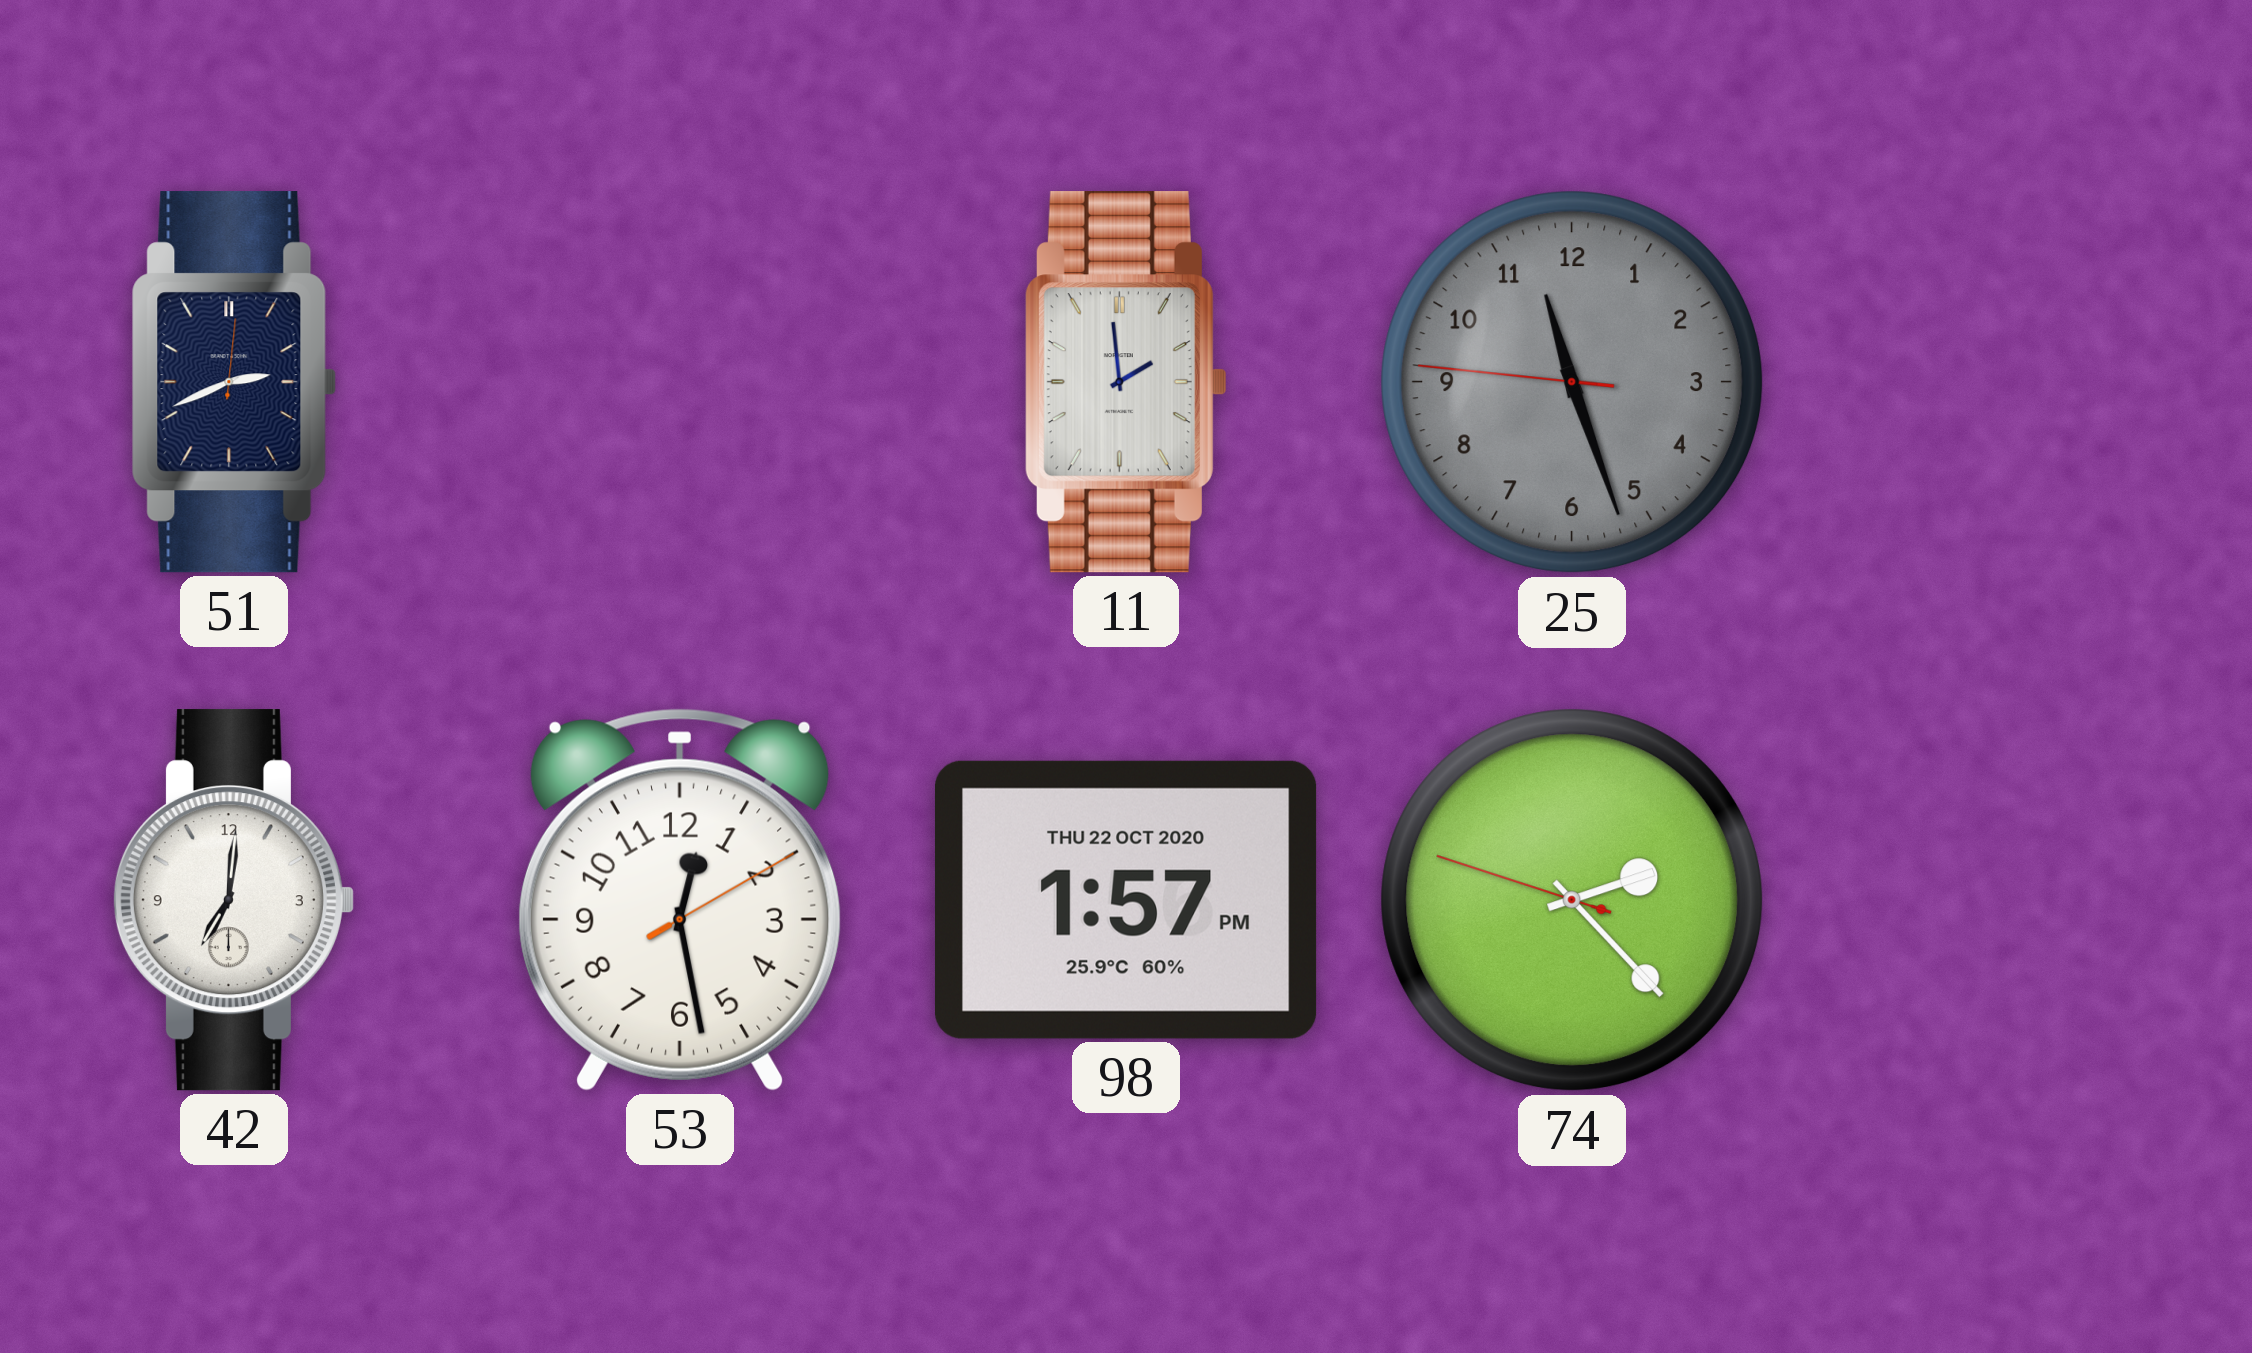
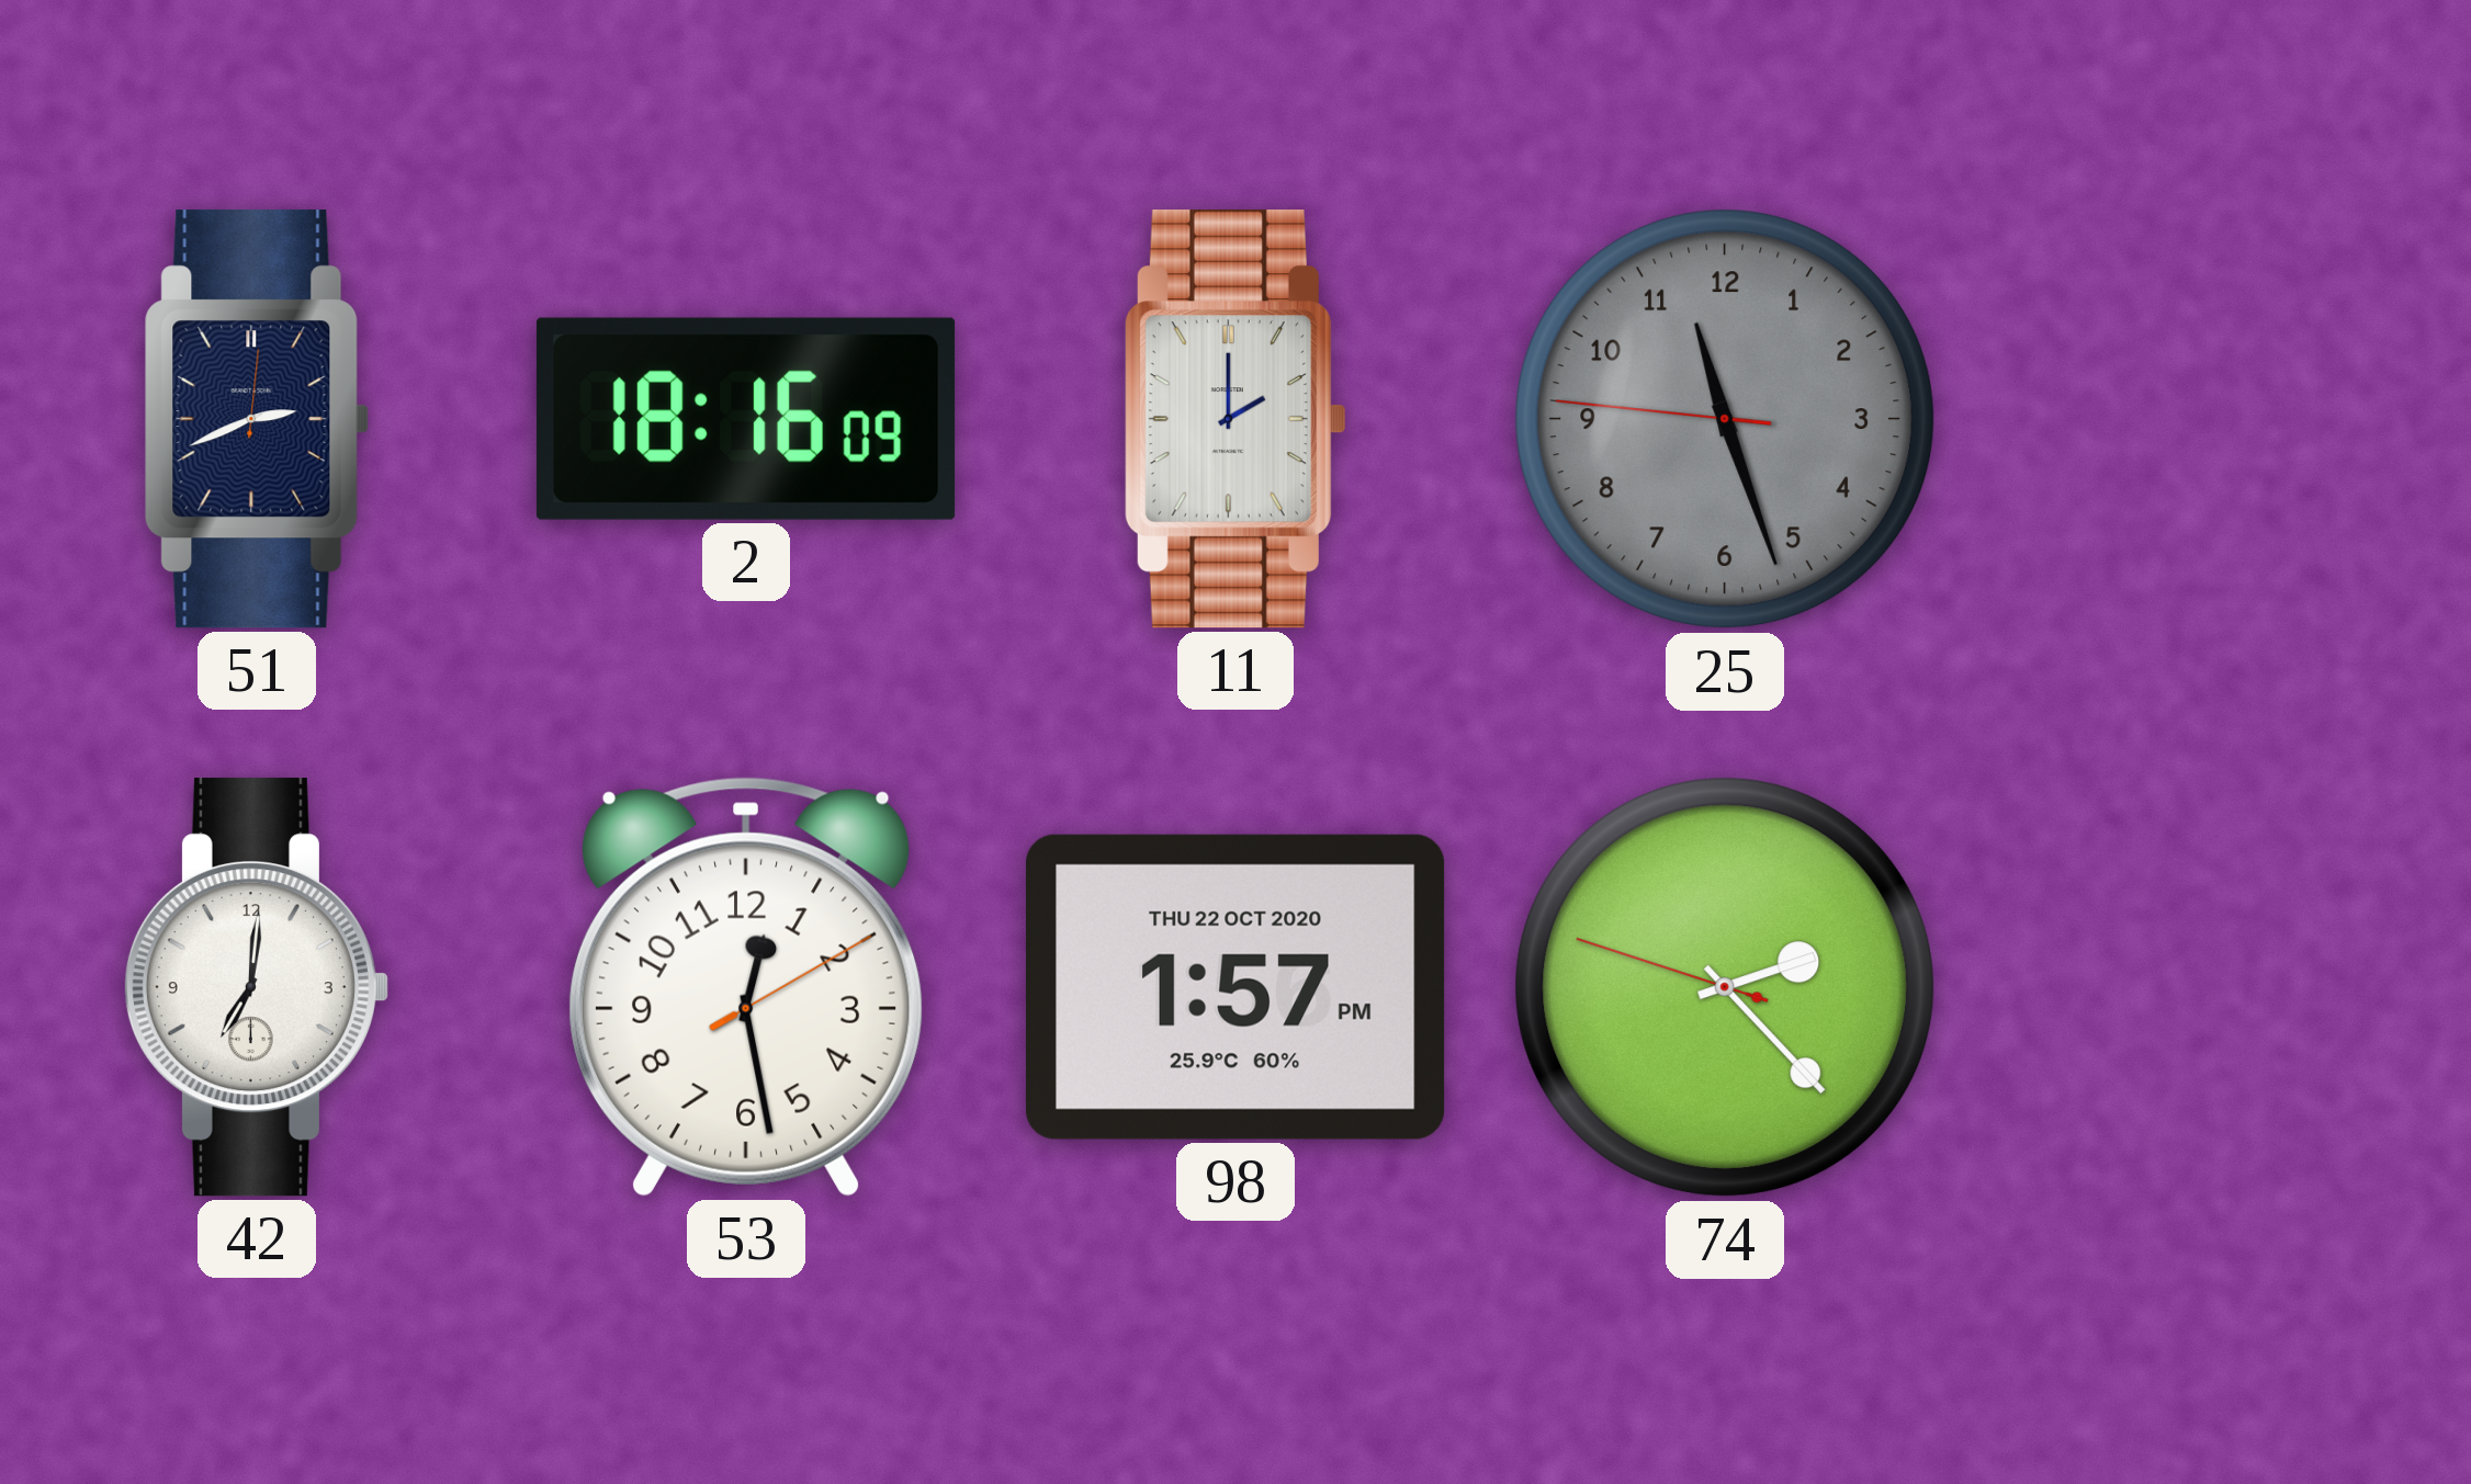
2: none -> 18:16
11: 1:59 -> 2:00
